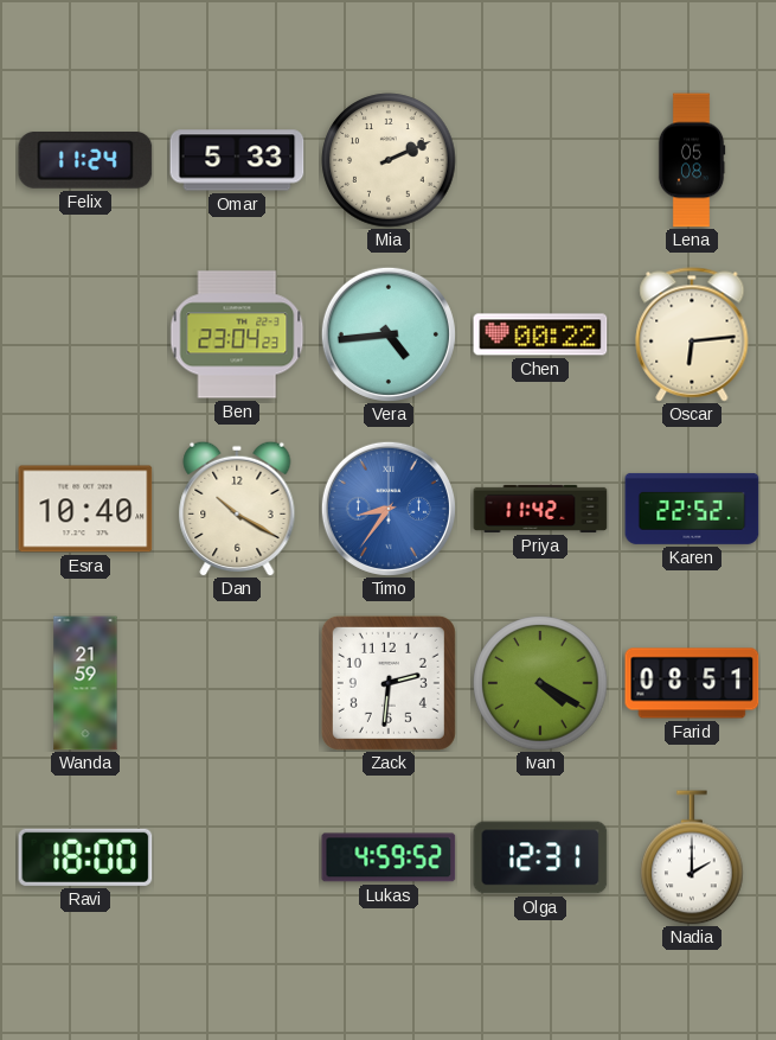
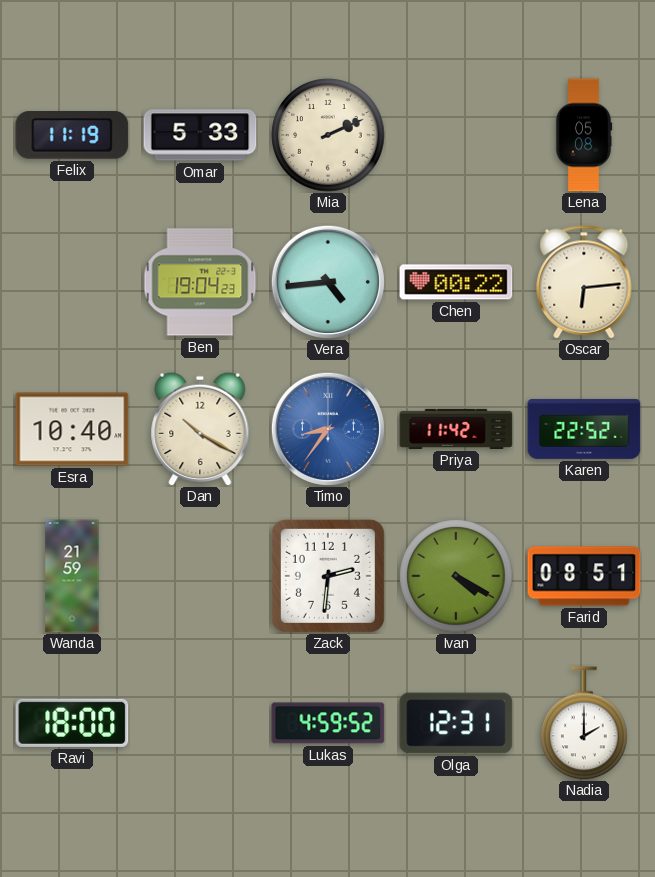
Felix: 11:24 -> 11:19
Ben: 23:04 -> 19:04
